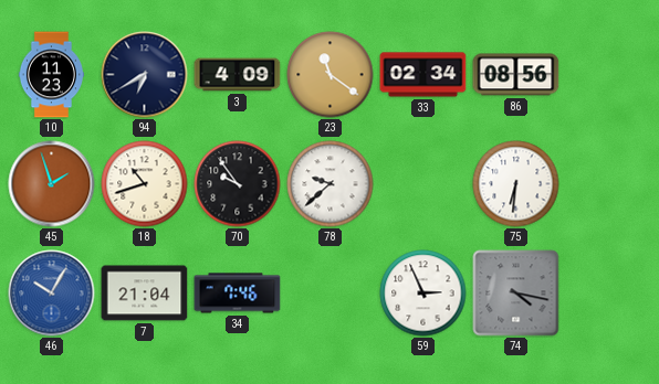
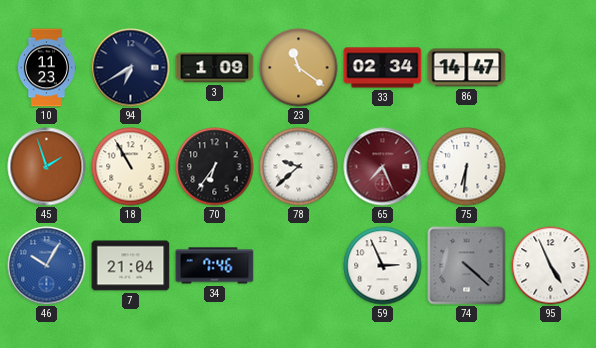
3: 4:09 -> 1:09
86: 08:56 -> 14:47
18: 10:42 -> 10:55
70: 9:54 -> 6:36
65: none -> 7:26
74: 4:17 -> 4:22
95: none -> 4:56
